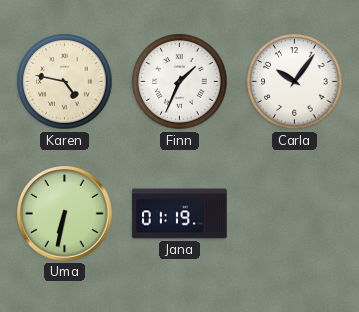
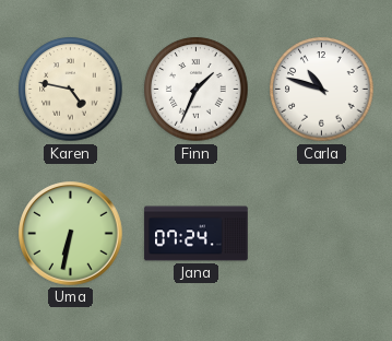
Carla: 10:06 -> 10:48
Jana: 01:19 -> 07:24
